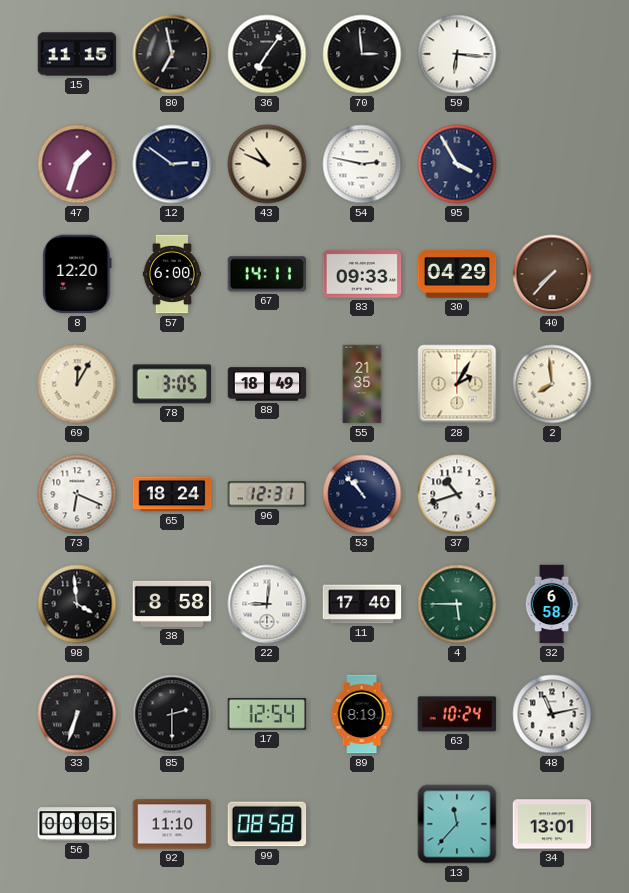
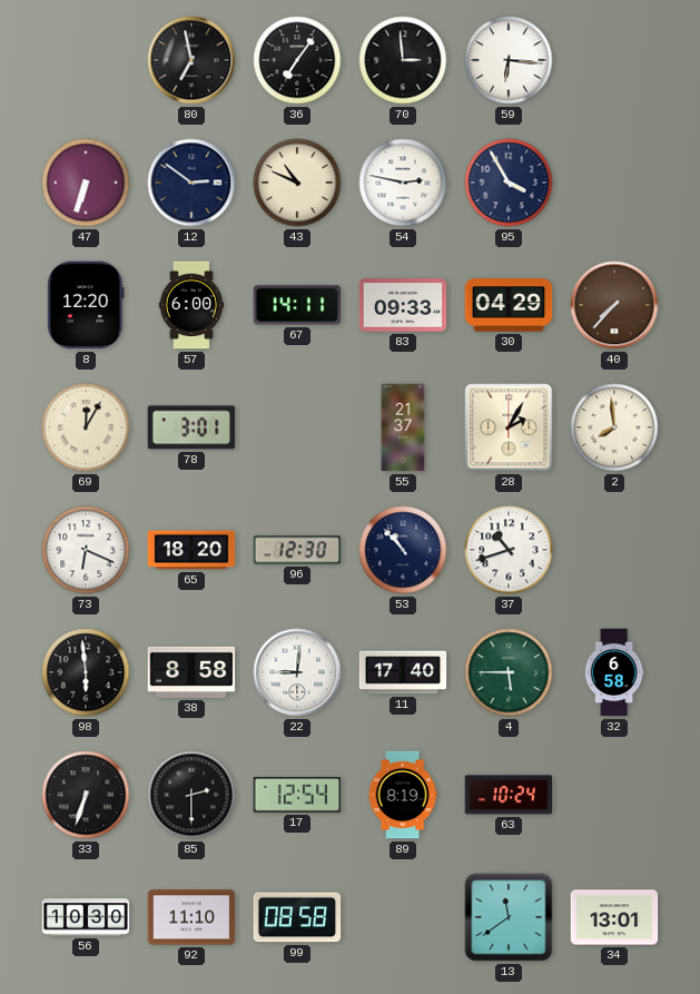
15: 11:15 -> none
47: 1:33 -> 6:33
78: 3:05 -> 3:01
88: 18:49 -> none
55: 21:35 -> 21:37
65: 18:24 -> 18:20
96: 12:31 -> 12:30
98: 3:59 -> 5:59
48: 11:13 -> none
56: 00:05 -> 10:30
13: 11:37 -> 11:39
